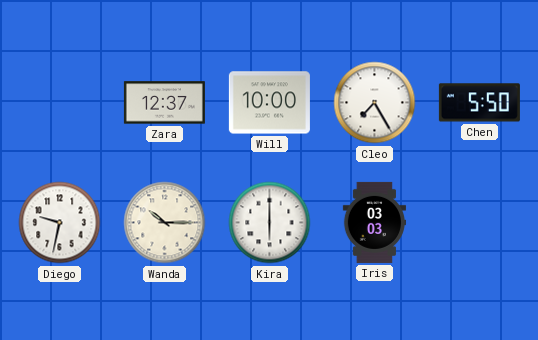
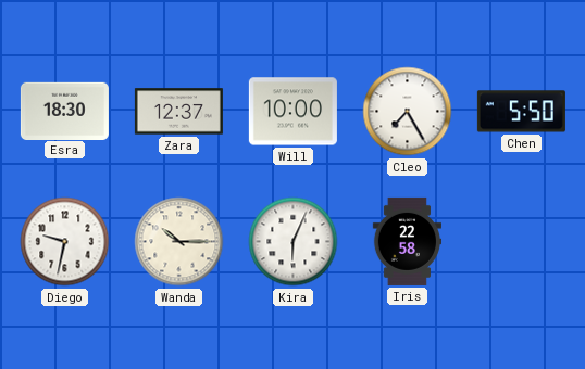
Esra: none -> 18:30
Kira: 6:00 -> 6:04
Iris: 03:03 -> 22:58
